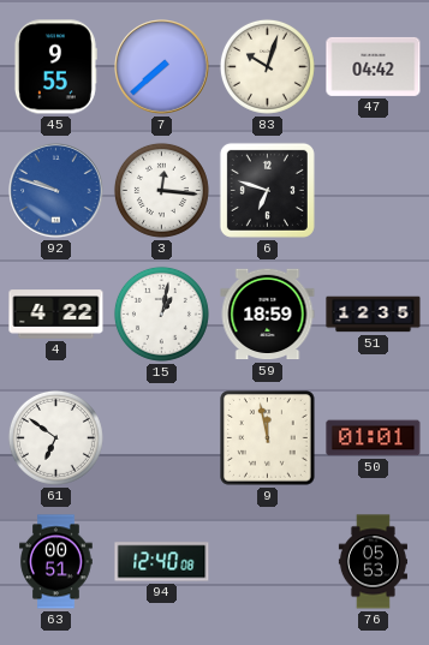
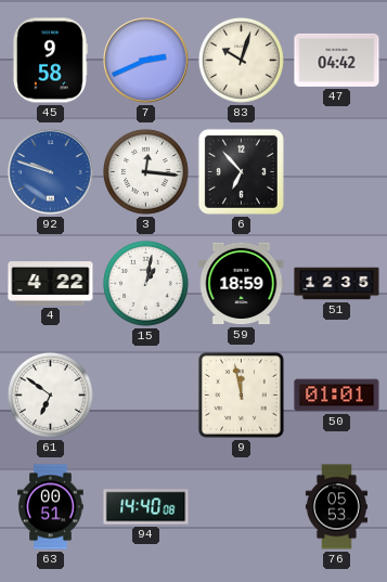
45: 9:55 -> 9:58
7: 7:38 -> 2:41
6: 6:48 -> 6:53
94: 12:40 -> 14:40
